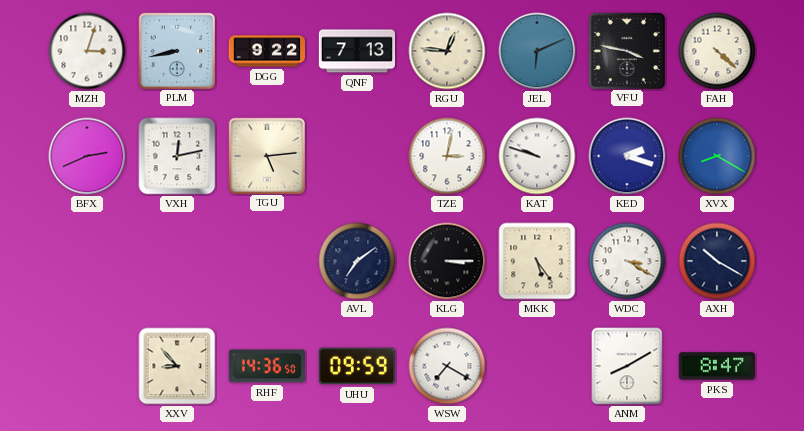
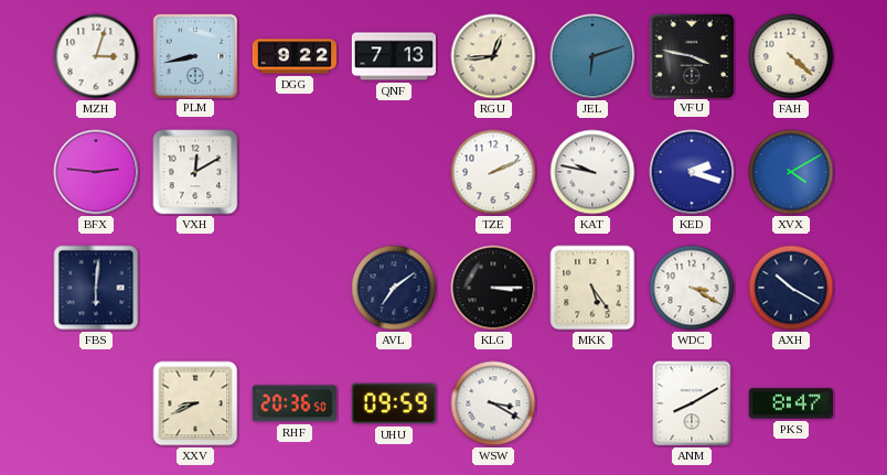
RGU: 12:46 -> 12:44
JEL: 6:11 -> 6:12
BFX: 2:41 -> 2:46
VXH: 12:13 -> 12:10
TGU: 5:14 -> none
TZE: 3:02 -> 2:11
KAT: 9:48 -> 9:47
XVX: 8:20 -> 4:10
FBS: none -> 6:01
XXV: 8:53 -> 8:41
RHF: 14:36 -> 20:36
WSW: 7:20 -> 3:20
